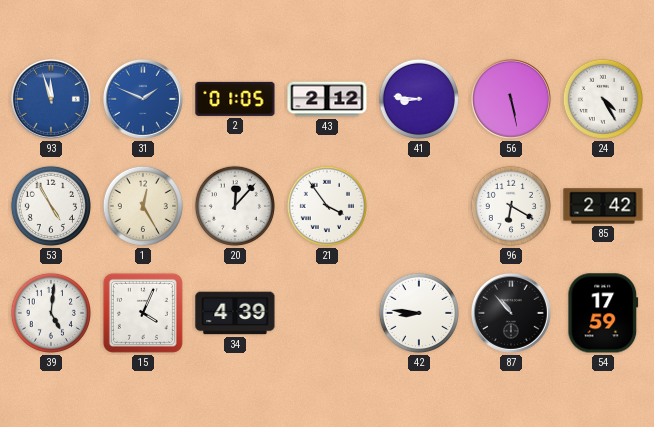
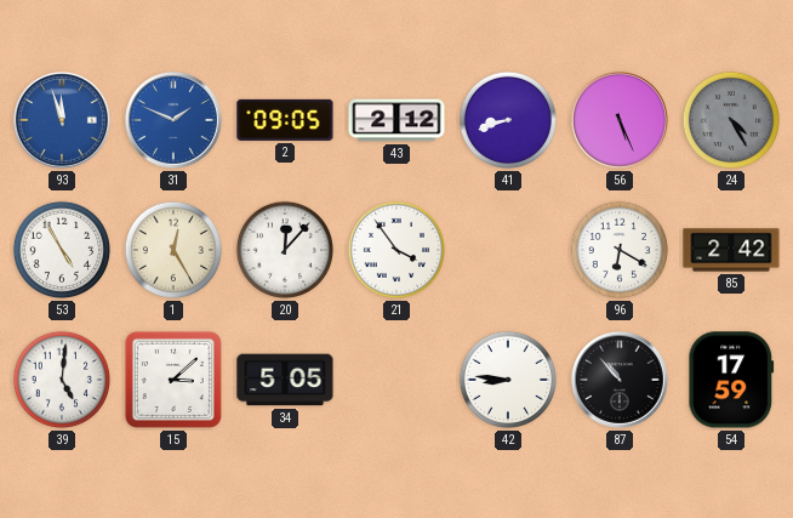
2: 01:05 -> 09:05
41: 8:46 -> 8:42
56: 5:28 -> 5:26
24 dial: white -> grey
15: 4:04 -> 3:08
34: 4:39 -> 5:05
